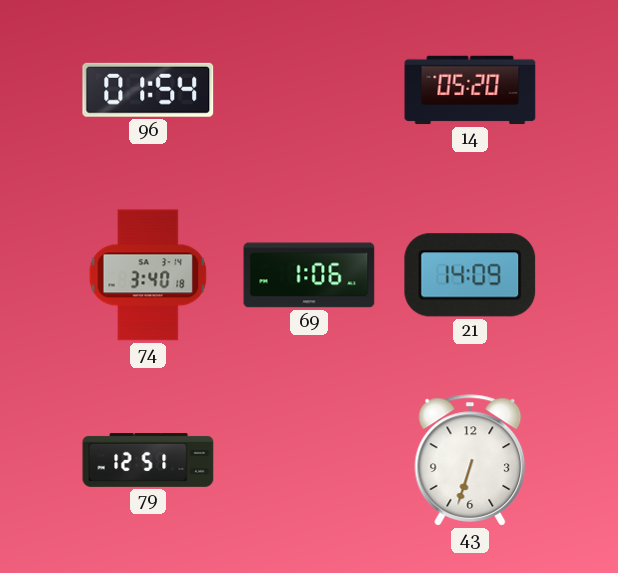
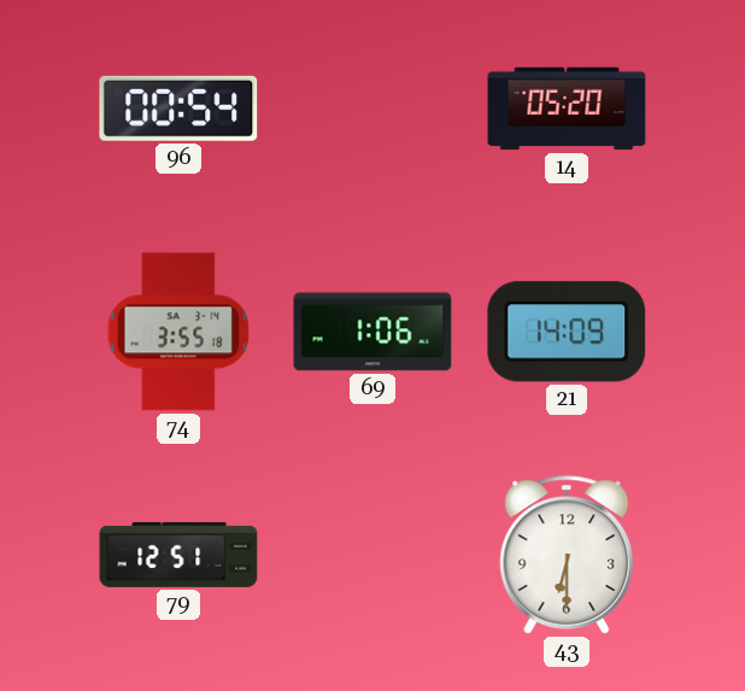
96: 01:54 -> 00:54
74: 3:40 -> 3:55
43: 6:33 -> 6:30
